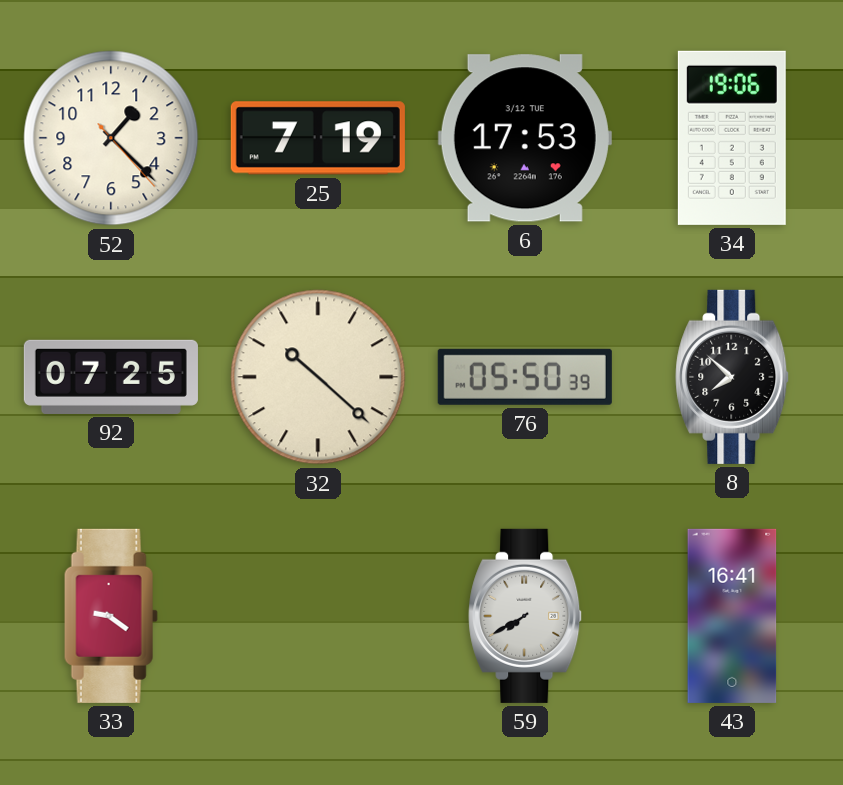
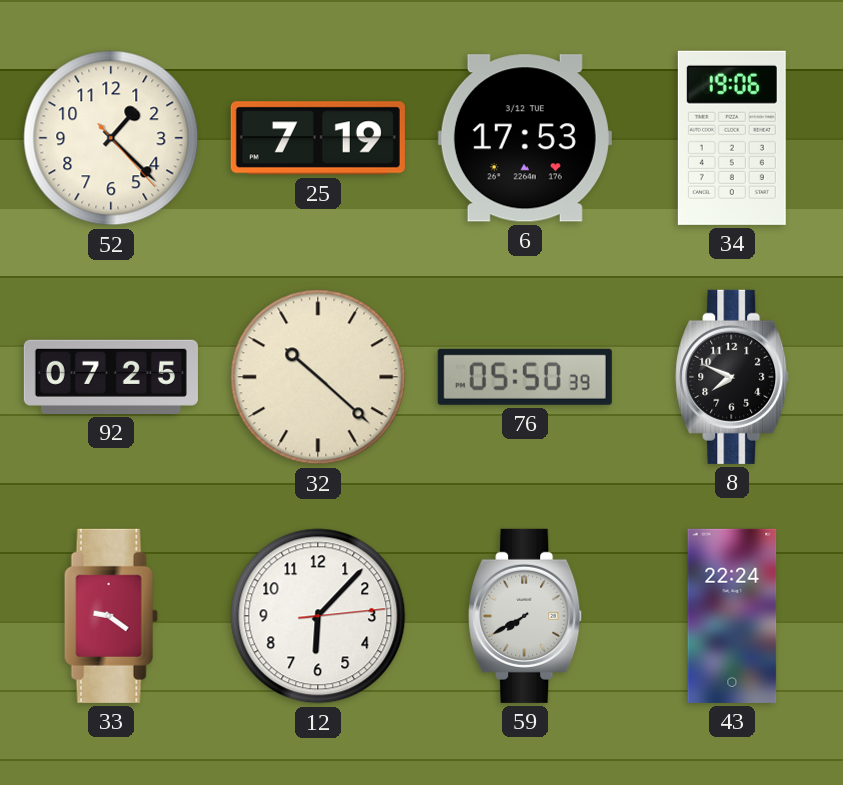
8: 7:52 -> 7:49
12: none -> 6:07
43: 16:41 -> 22:24
